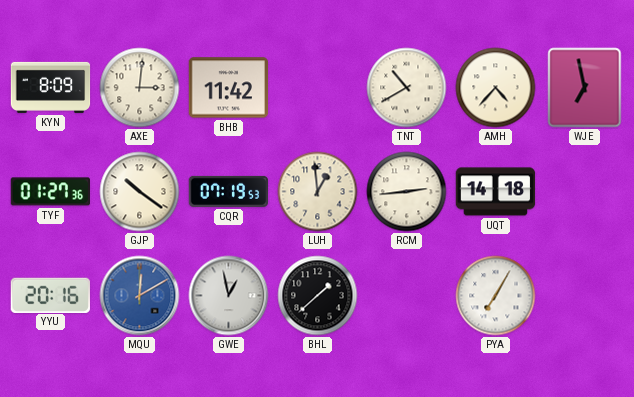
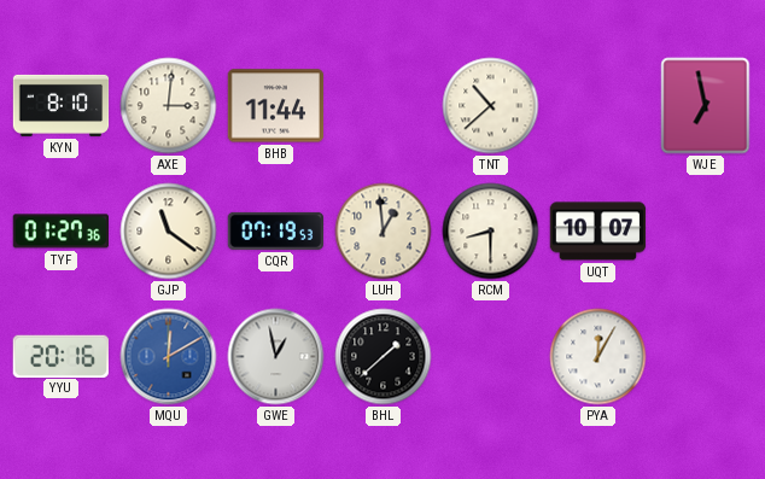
KYN: 8:09 -> 8:10
BHB: 11:42 -> 11:44
TNT: 10:40 -> 10:38
AMH: 4:37 -> none
GJP: 10:21 -> 11:21
RCM: 2:44 -> 8:30
UQT: 14:18 -> 10:07
PYA: 7:05 -> 12:05
